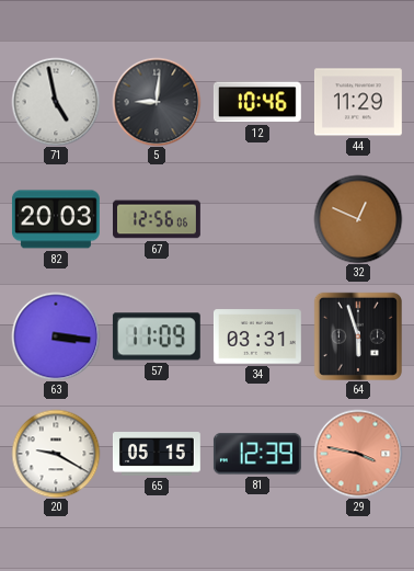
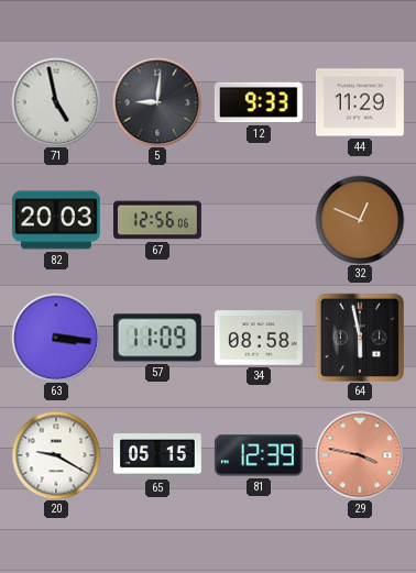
12: 10:46 -> 9:33
34: 03:31 -> 08:58
64: 5:57 -> 5:58
